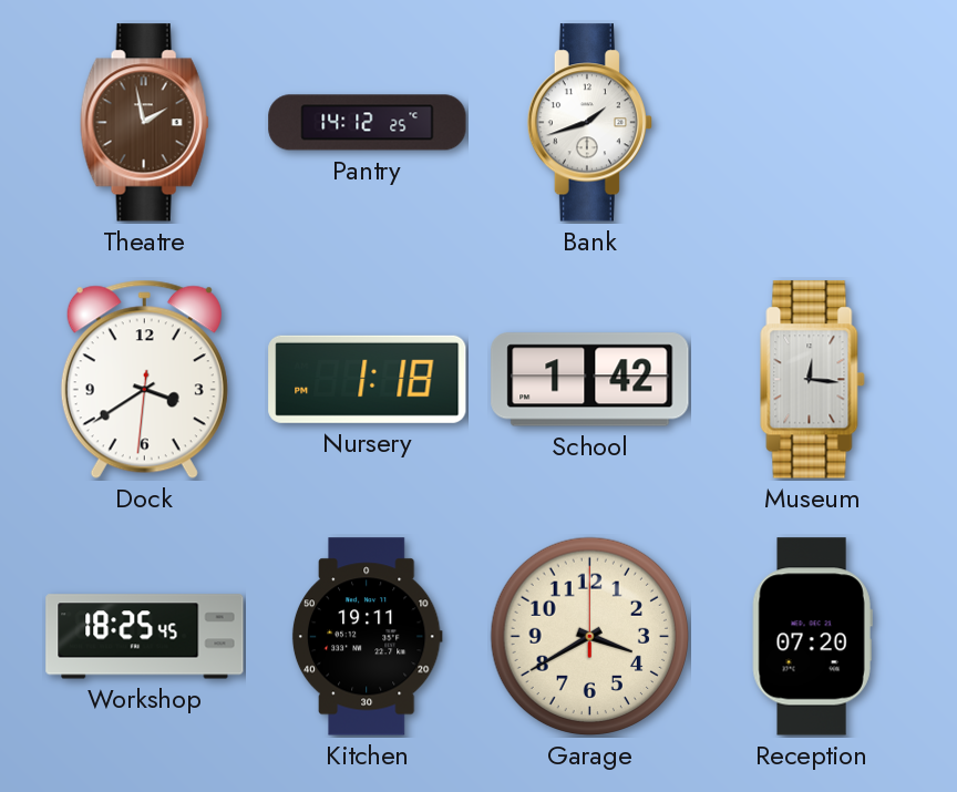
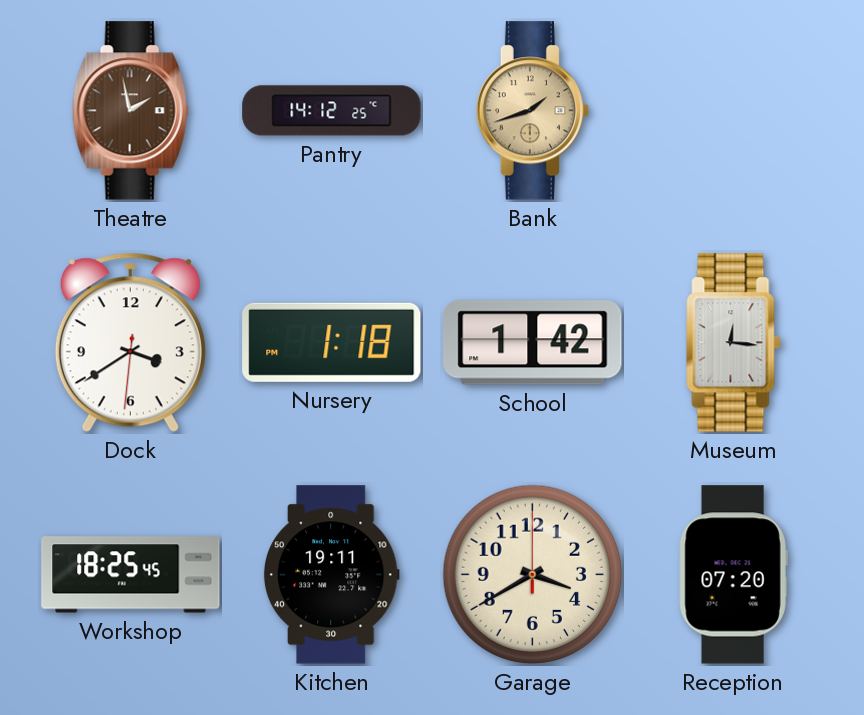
Bank dial: white -> champagne
